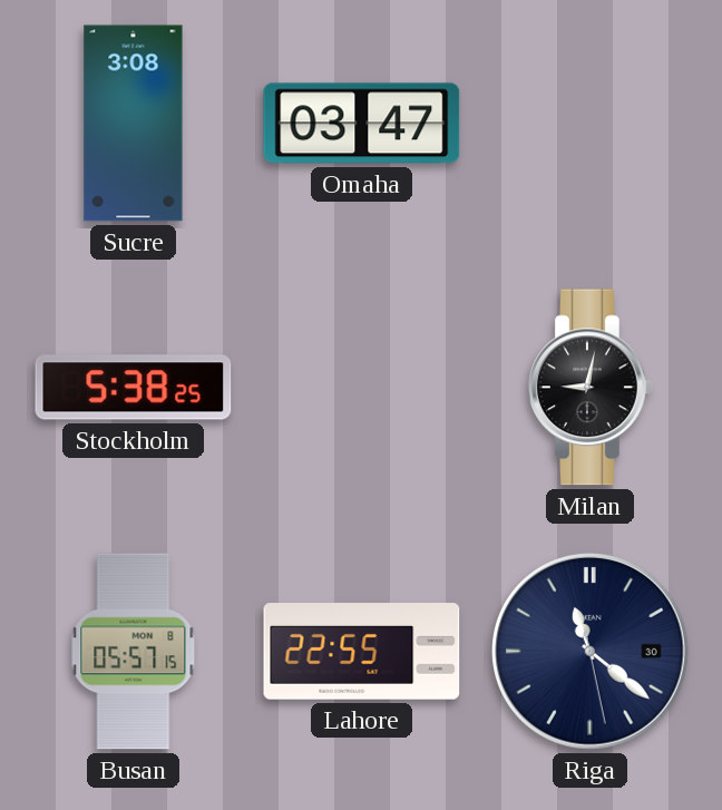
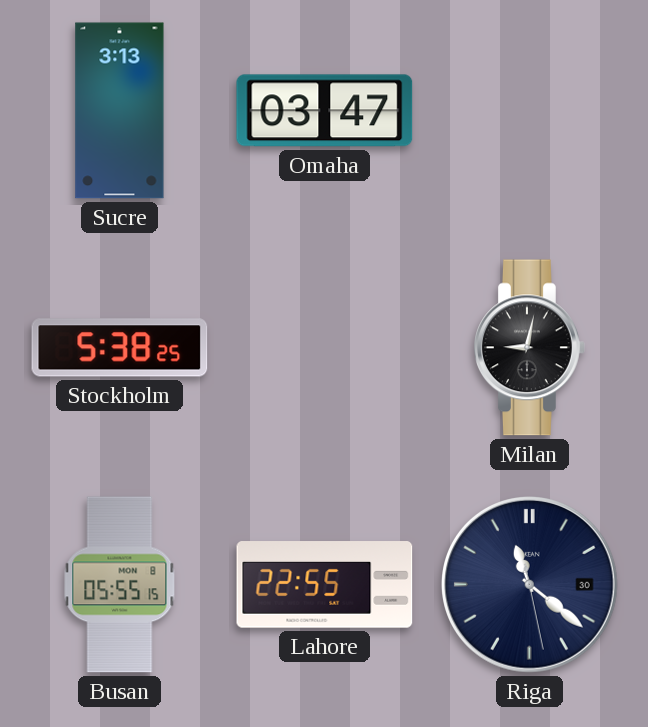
Sucre: 3:08 -> 3:13
Busan: 05:57 -> 05:55
